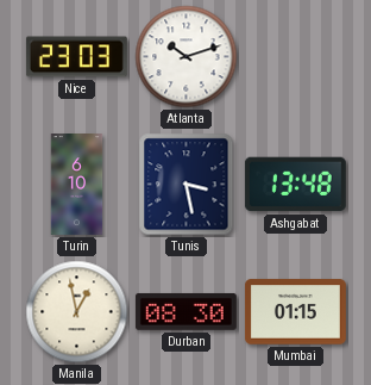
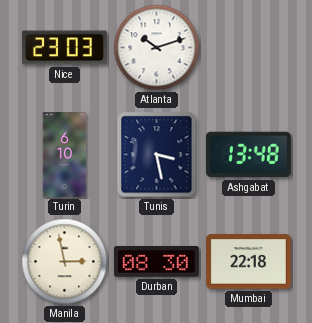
Manila: 12:58 -> 2:58
Mumbai: 01:15 -> 22:18
